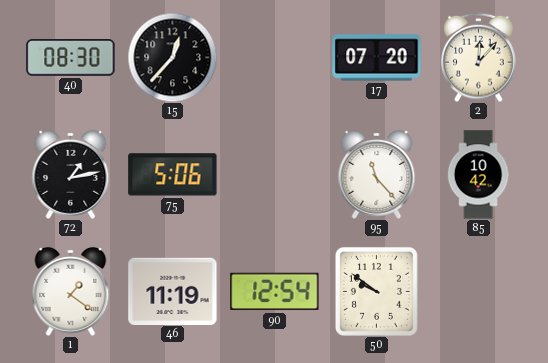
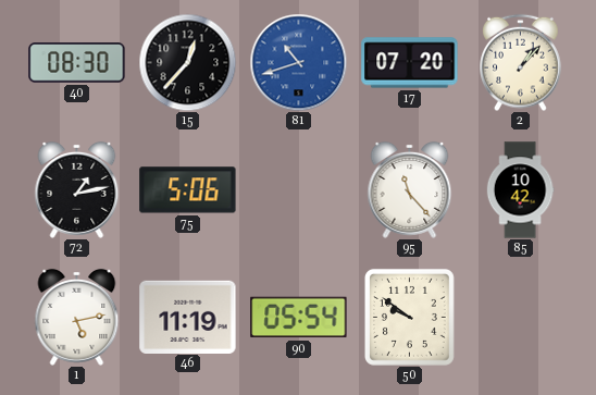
81: none -> 10:42
2: 12:07 -> 1:07
1: 1:21 -> 5:13
90: 12:54 -> 05:54
